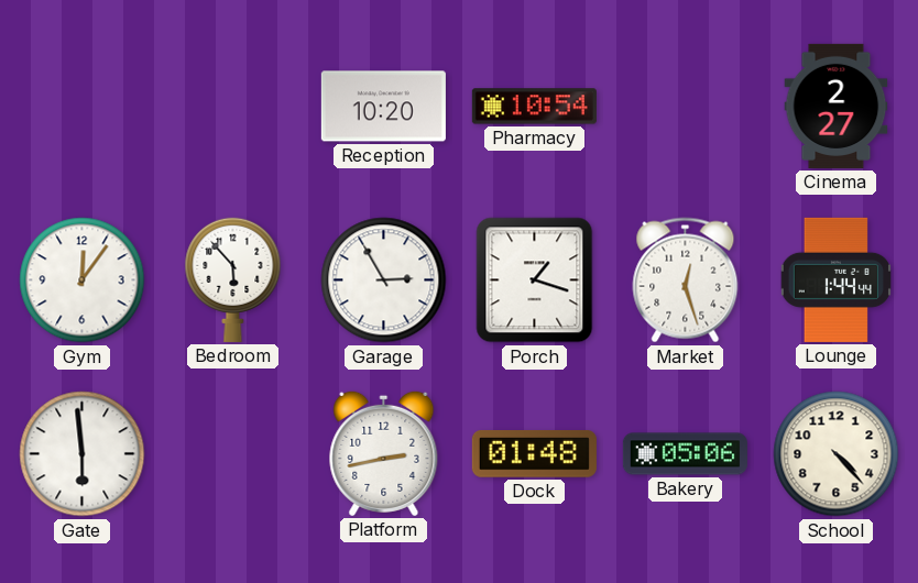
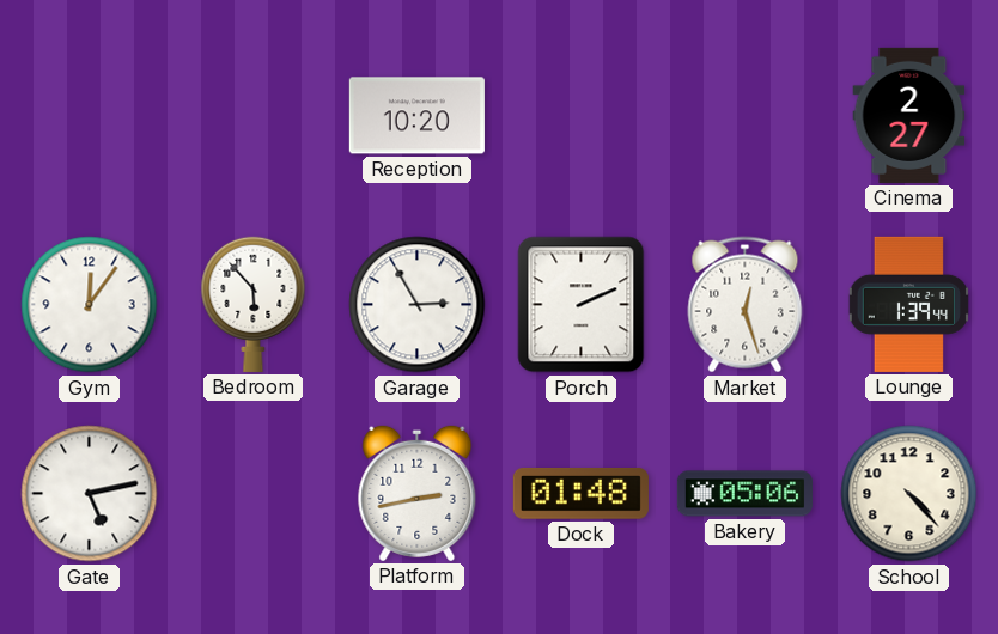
Pharmacy: 10:54 -> none
Porch: 1:18 -> 2:11
Lounge: 1:44 -> 1:39
Gate: 5:59 -> 5:13
